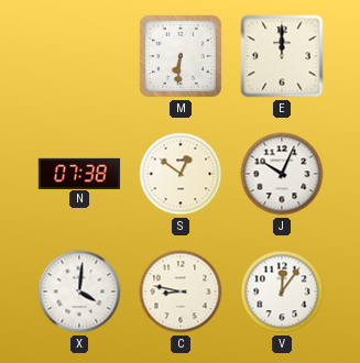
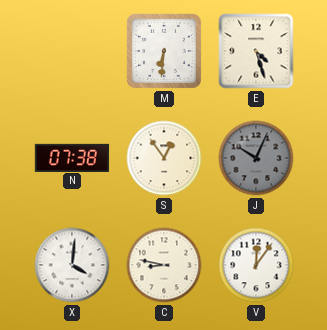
E: 12:00 -> 4:27
S: 12:51 -> 12:54
J dial: white -> grey
